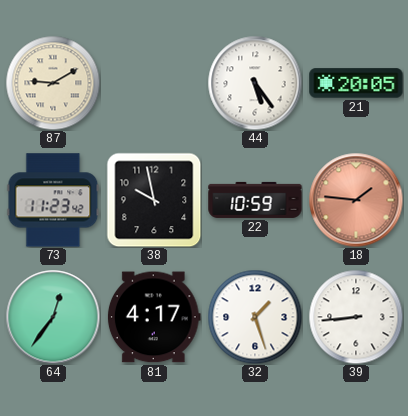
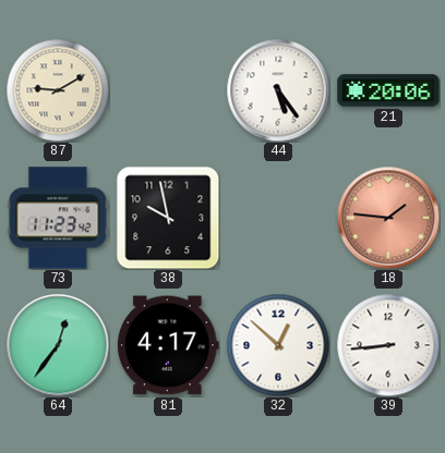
21: 20:05 -> 20:06
22: 10:59 -> none
32: 1:27 -> 12:52
